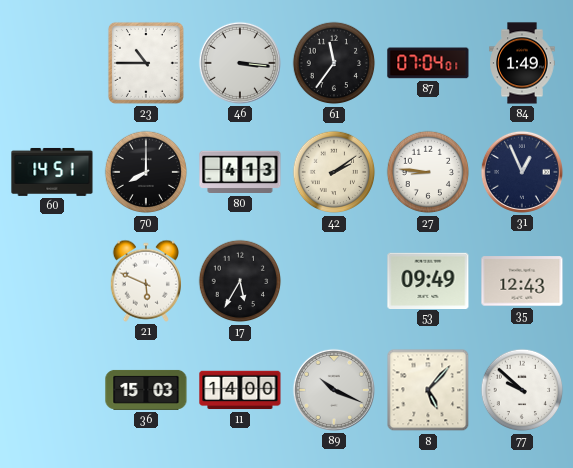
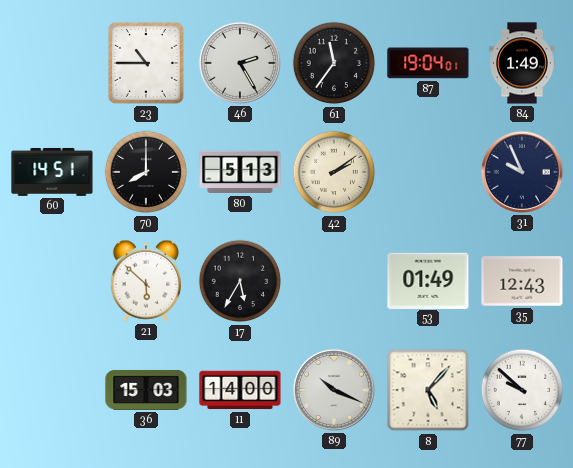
46: 3:16 -> 2:25
87: 07:04 -> 19:04
80: 4:13 -> 5:13
27: 8:46 -> none
31: 12:56 -> 9:56
21: 5:49 -> 5:52
53: 09:49 -> 01:49
